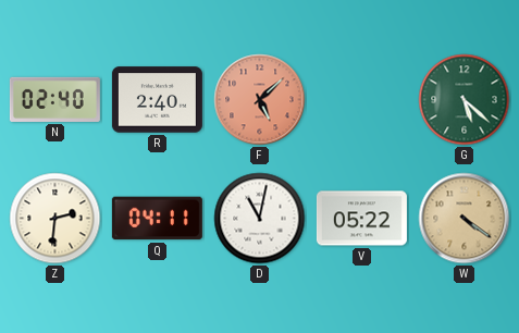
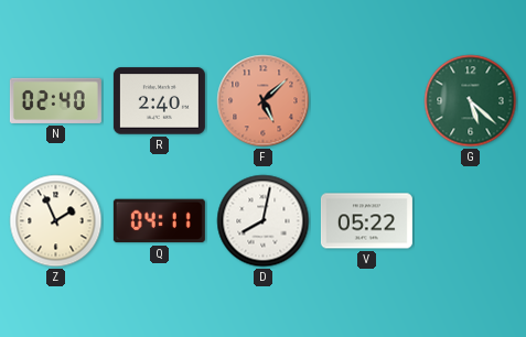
Z: 2:31 -> 1:56
D: 11:02 -> 8:02
W: 4:21 -> none
